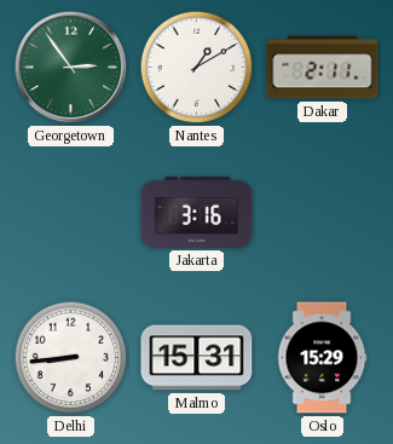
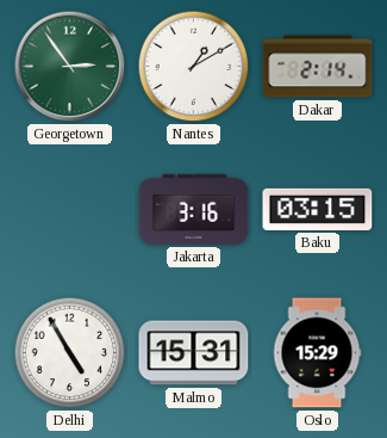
Dakar: 2:11 -> 2:14
Baku: none -> 03:15
Delhi: 8:44 -> 4:55
